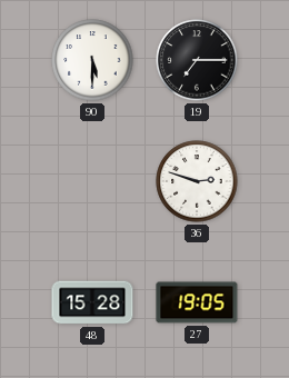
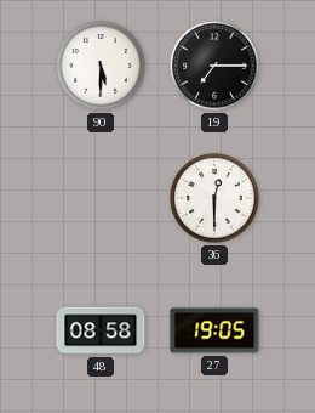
36: 2:48 -> 12:30
48: 15:28 -> 08:58
